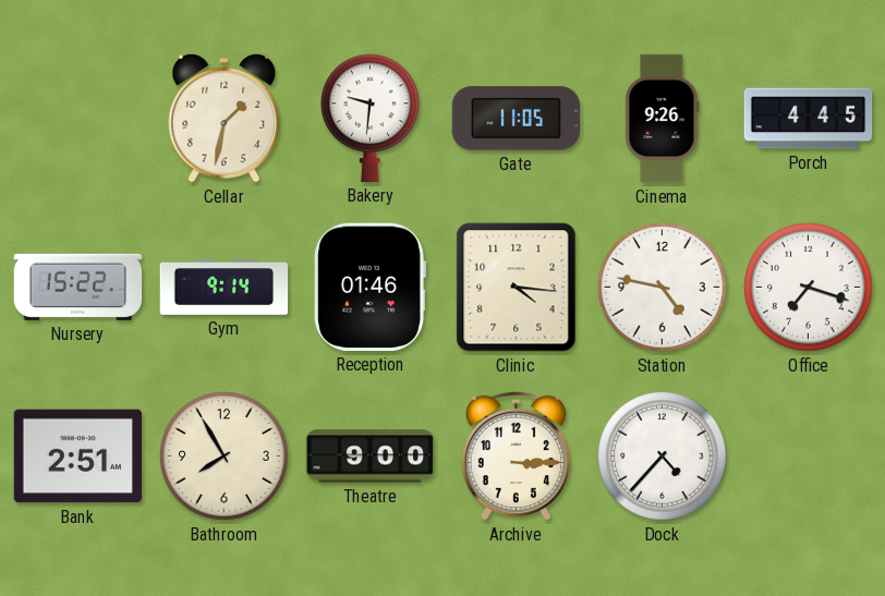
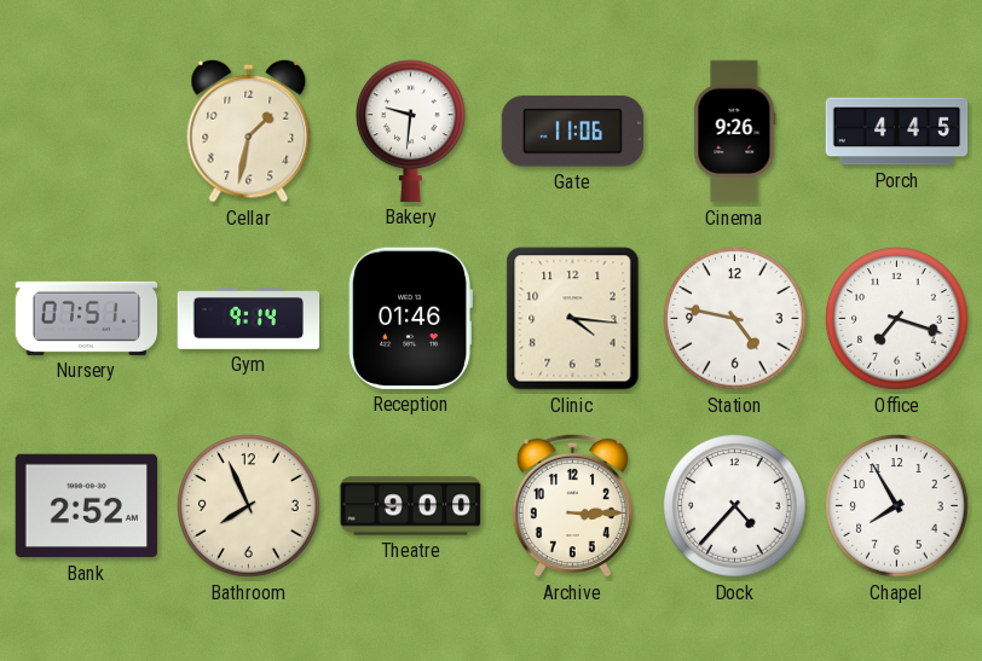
Gate: 11:05 -> 11:06
Nursery: 15:22 -> 07:51
Bank: 2:51 -> 2:52
Bathroom: 7:55 -> 7:56
Chapel: none -> 7:55
